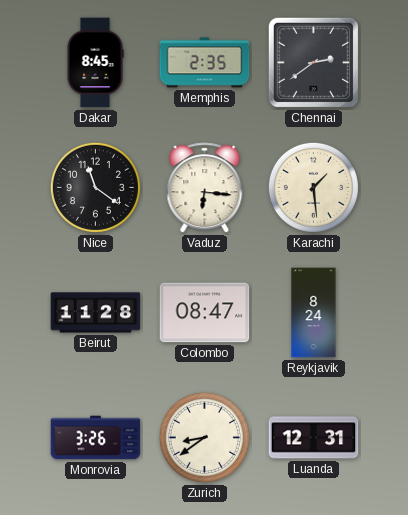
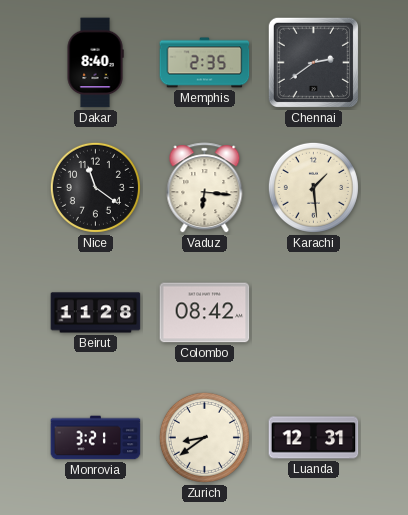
Dakar: 8:45 -> 8:40
Colombo: 08:47 -> 08:42
Reykjavik: 8:24 -> none
Monrovia: 3:26 -> 3:21
